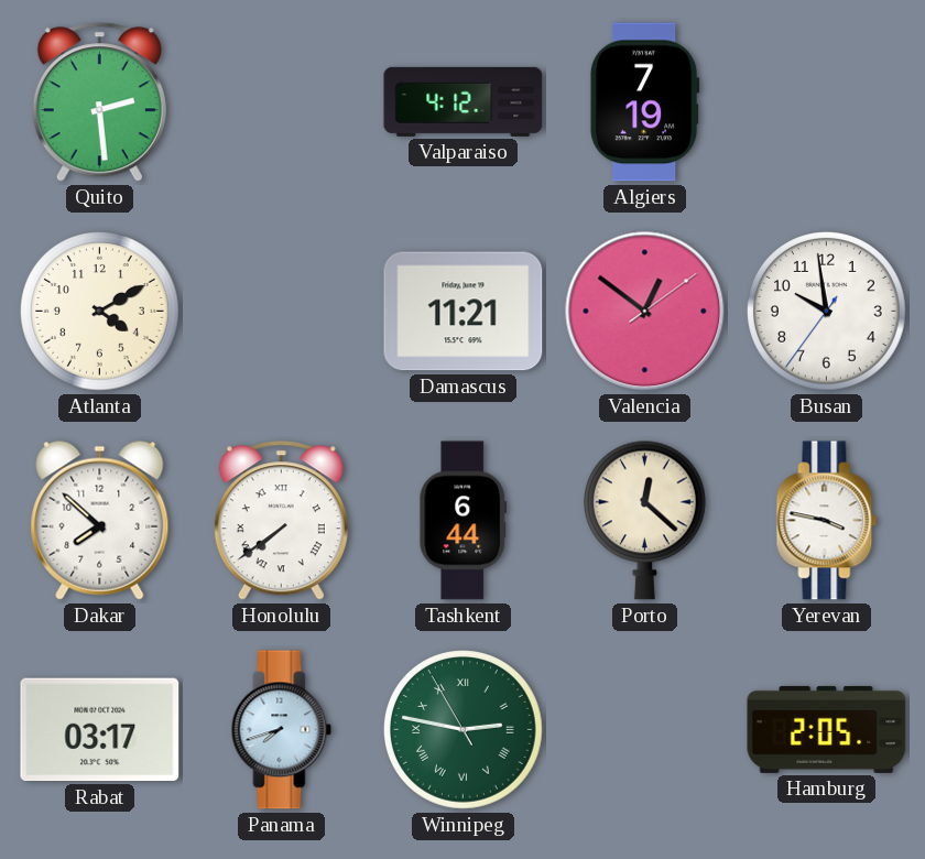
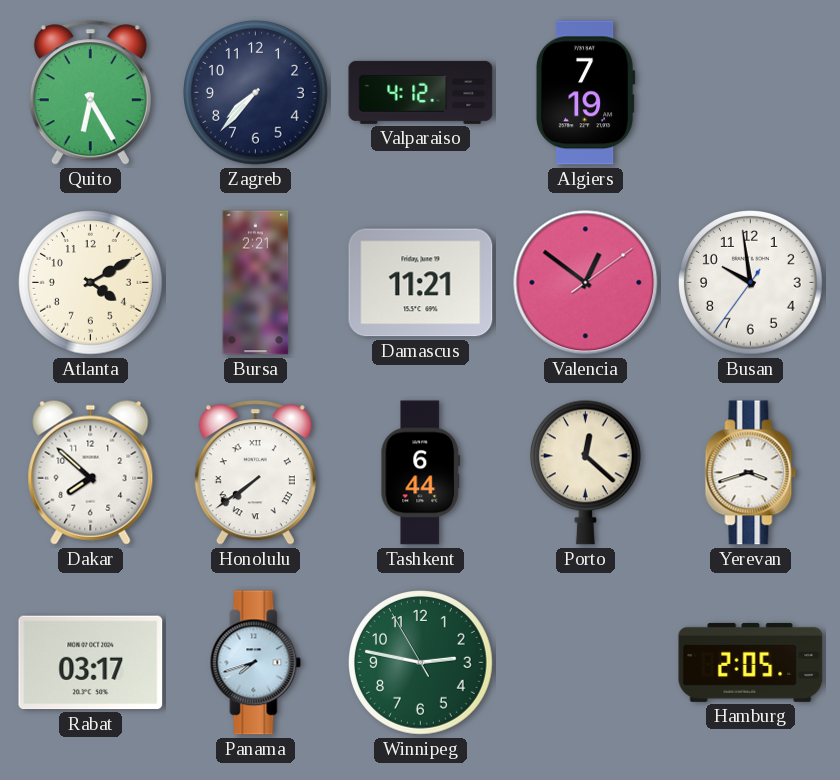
Quito: 2:29 -> 6:25
Zagreb: none -> 7:37
Bursa: none -> 2:21
Yerevan: 3:47 -> 3:42
Winnipeg numerals: Roman -> Arabic
